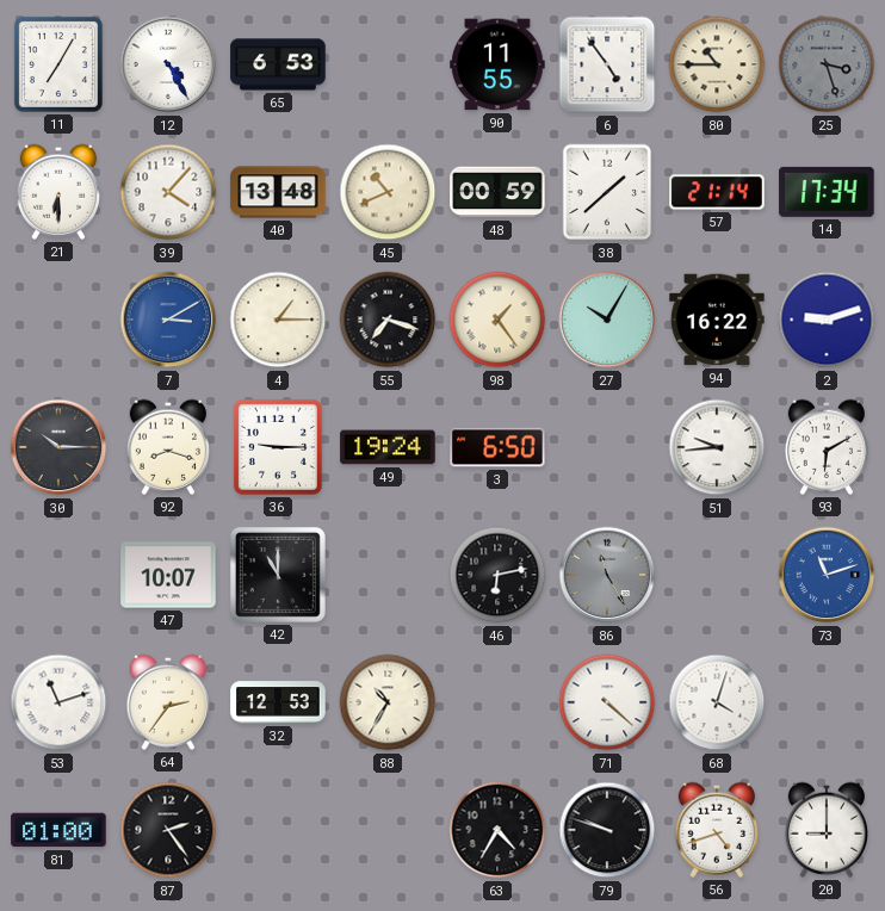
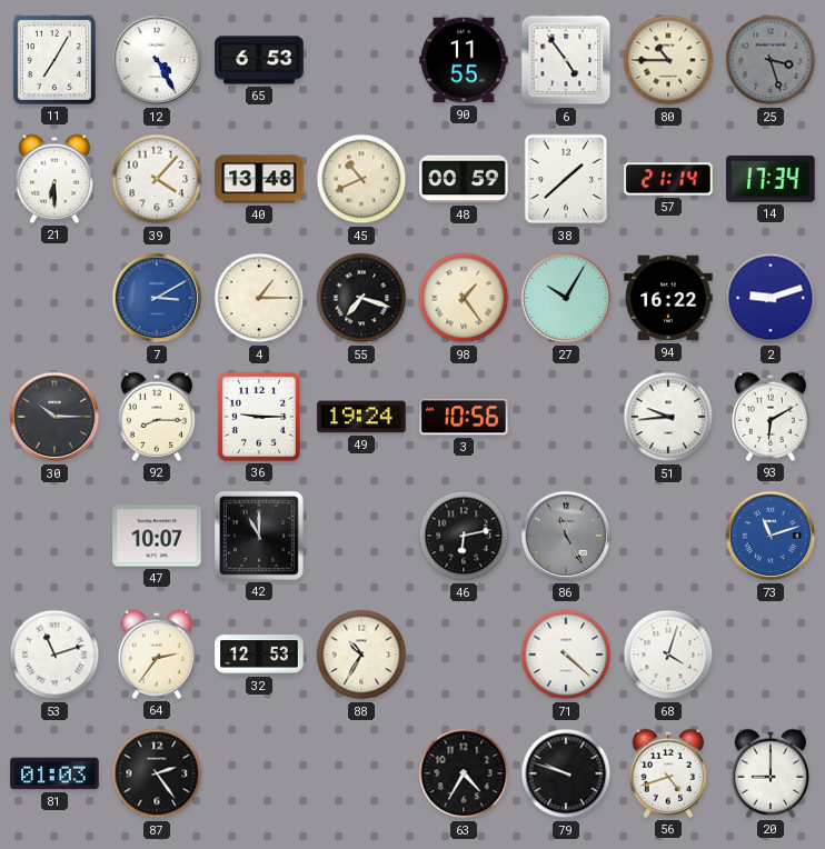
92: 8:18 -> 8:15
3: 6:50 -> 10:56
81: 01:00 -> 01:03
